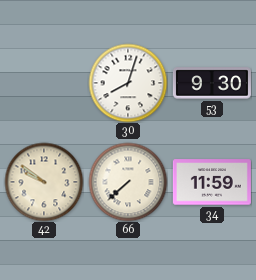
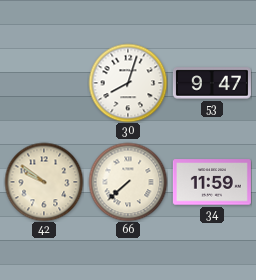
53: 9:30 -> 9:47
